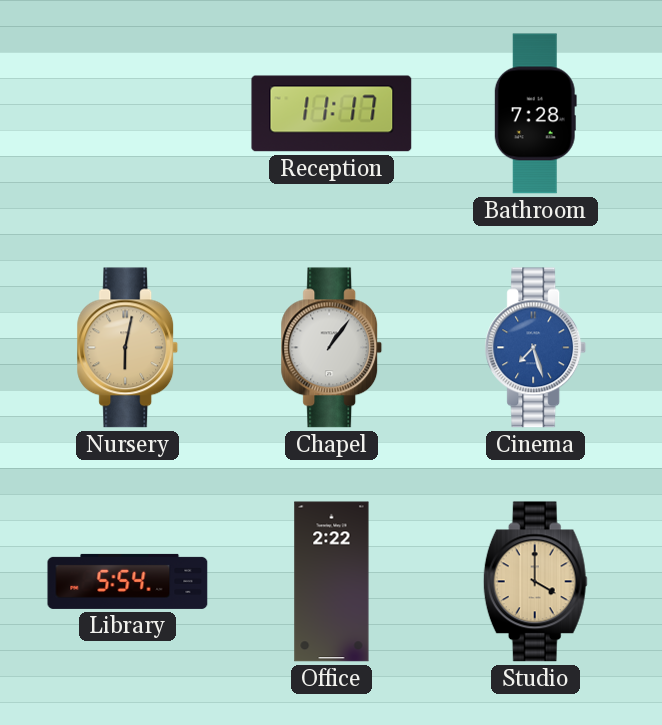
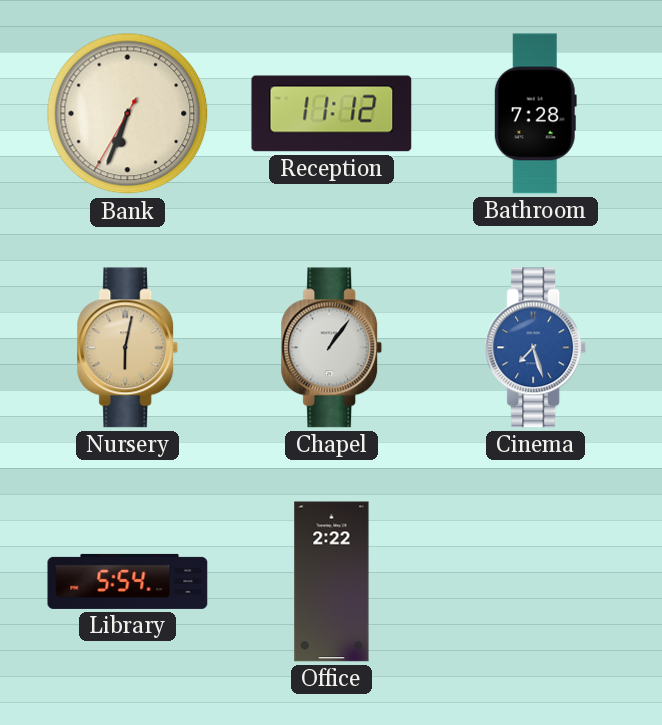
Bank: none -> 6:33
Reception: 11:17 -> 11:12
Studio: 4:00 -> none
